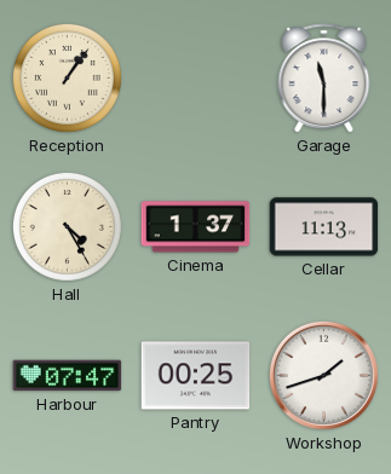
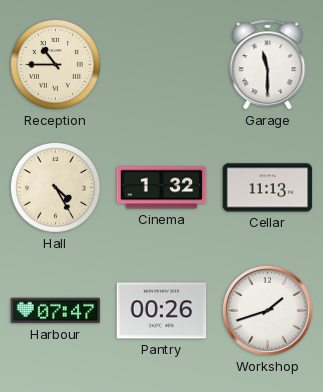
Reception: 1:06 -> 10:45
Cinema: 1:37 -> 1:32
Pantry: 00:25 -> 00:26
